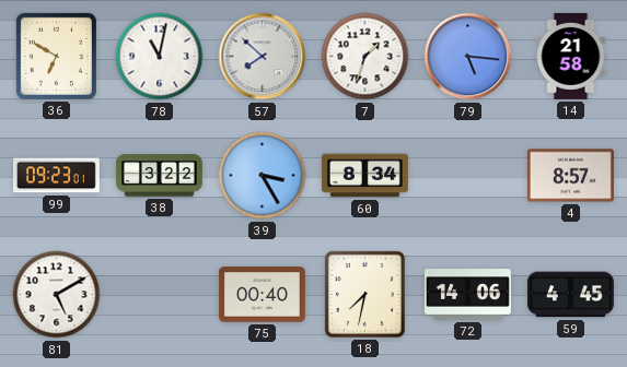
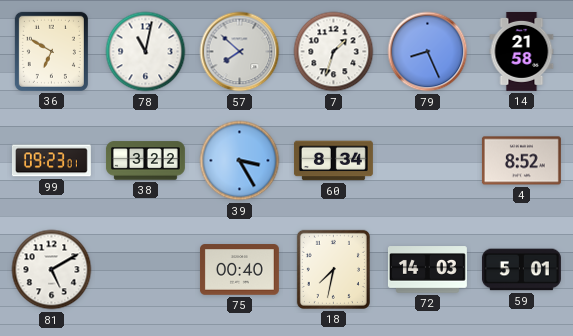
79: 5:16 -> 8:26
4: 8:57 -> 8:52
72: 14:06 -> 14:03
59: 4:45 -> 5:01
